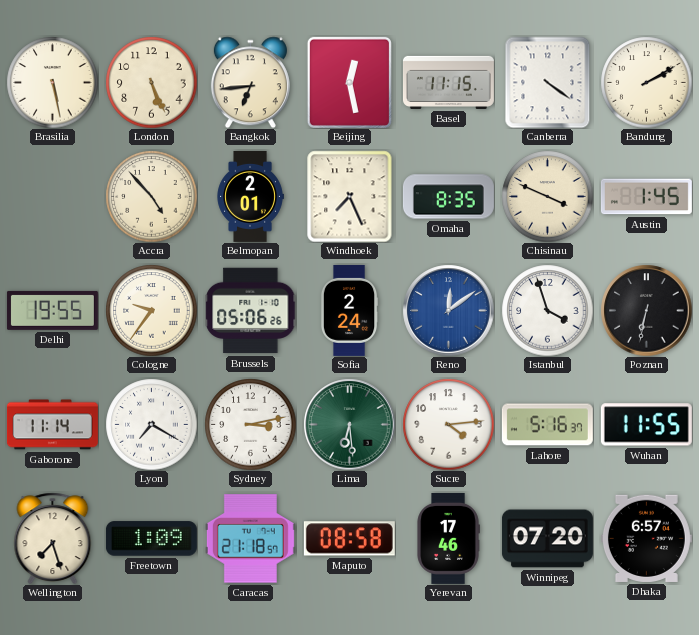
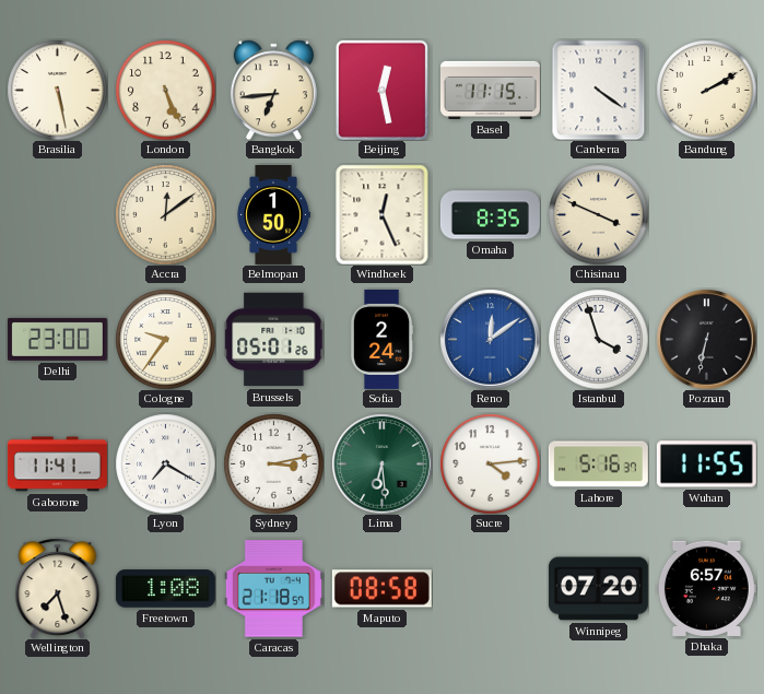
Accra: 4:53 -> 12:09
Belmopan: 2:01 -> 1:50
Windhoek: 7:26 -> 12:26
Austin: 1:45 -> none
Delhi: 19:55 -> 23:00
Brussels: 05:06 -> 05:01
Gaborone: 11:14 -> 11:41
Freetown: 1:09 -> 1:08
Yerevan: 17:46 -> none
